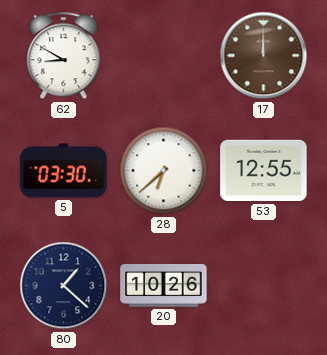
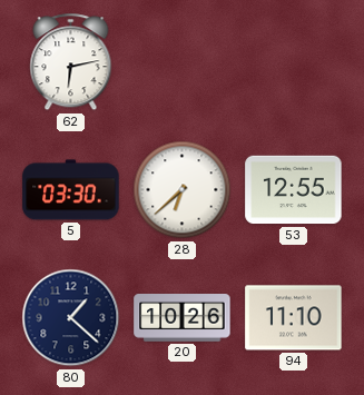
62: 8:50 -> 6:13
17: 12:00 -> none
94: none -> 11:10
